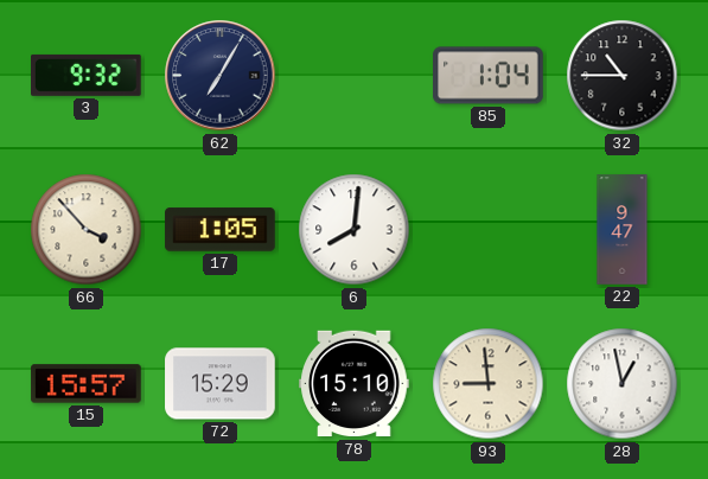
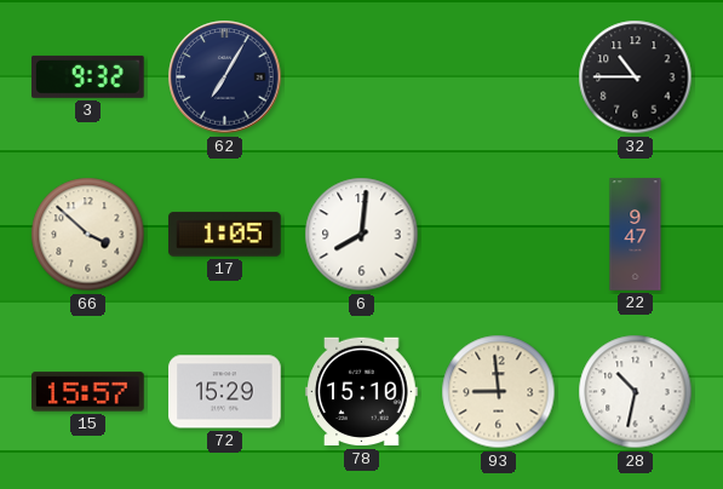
85: 1:04 -> none
66: 3:53 -> 3:52
28: 12:58 -> 10:32
